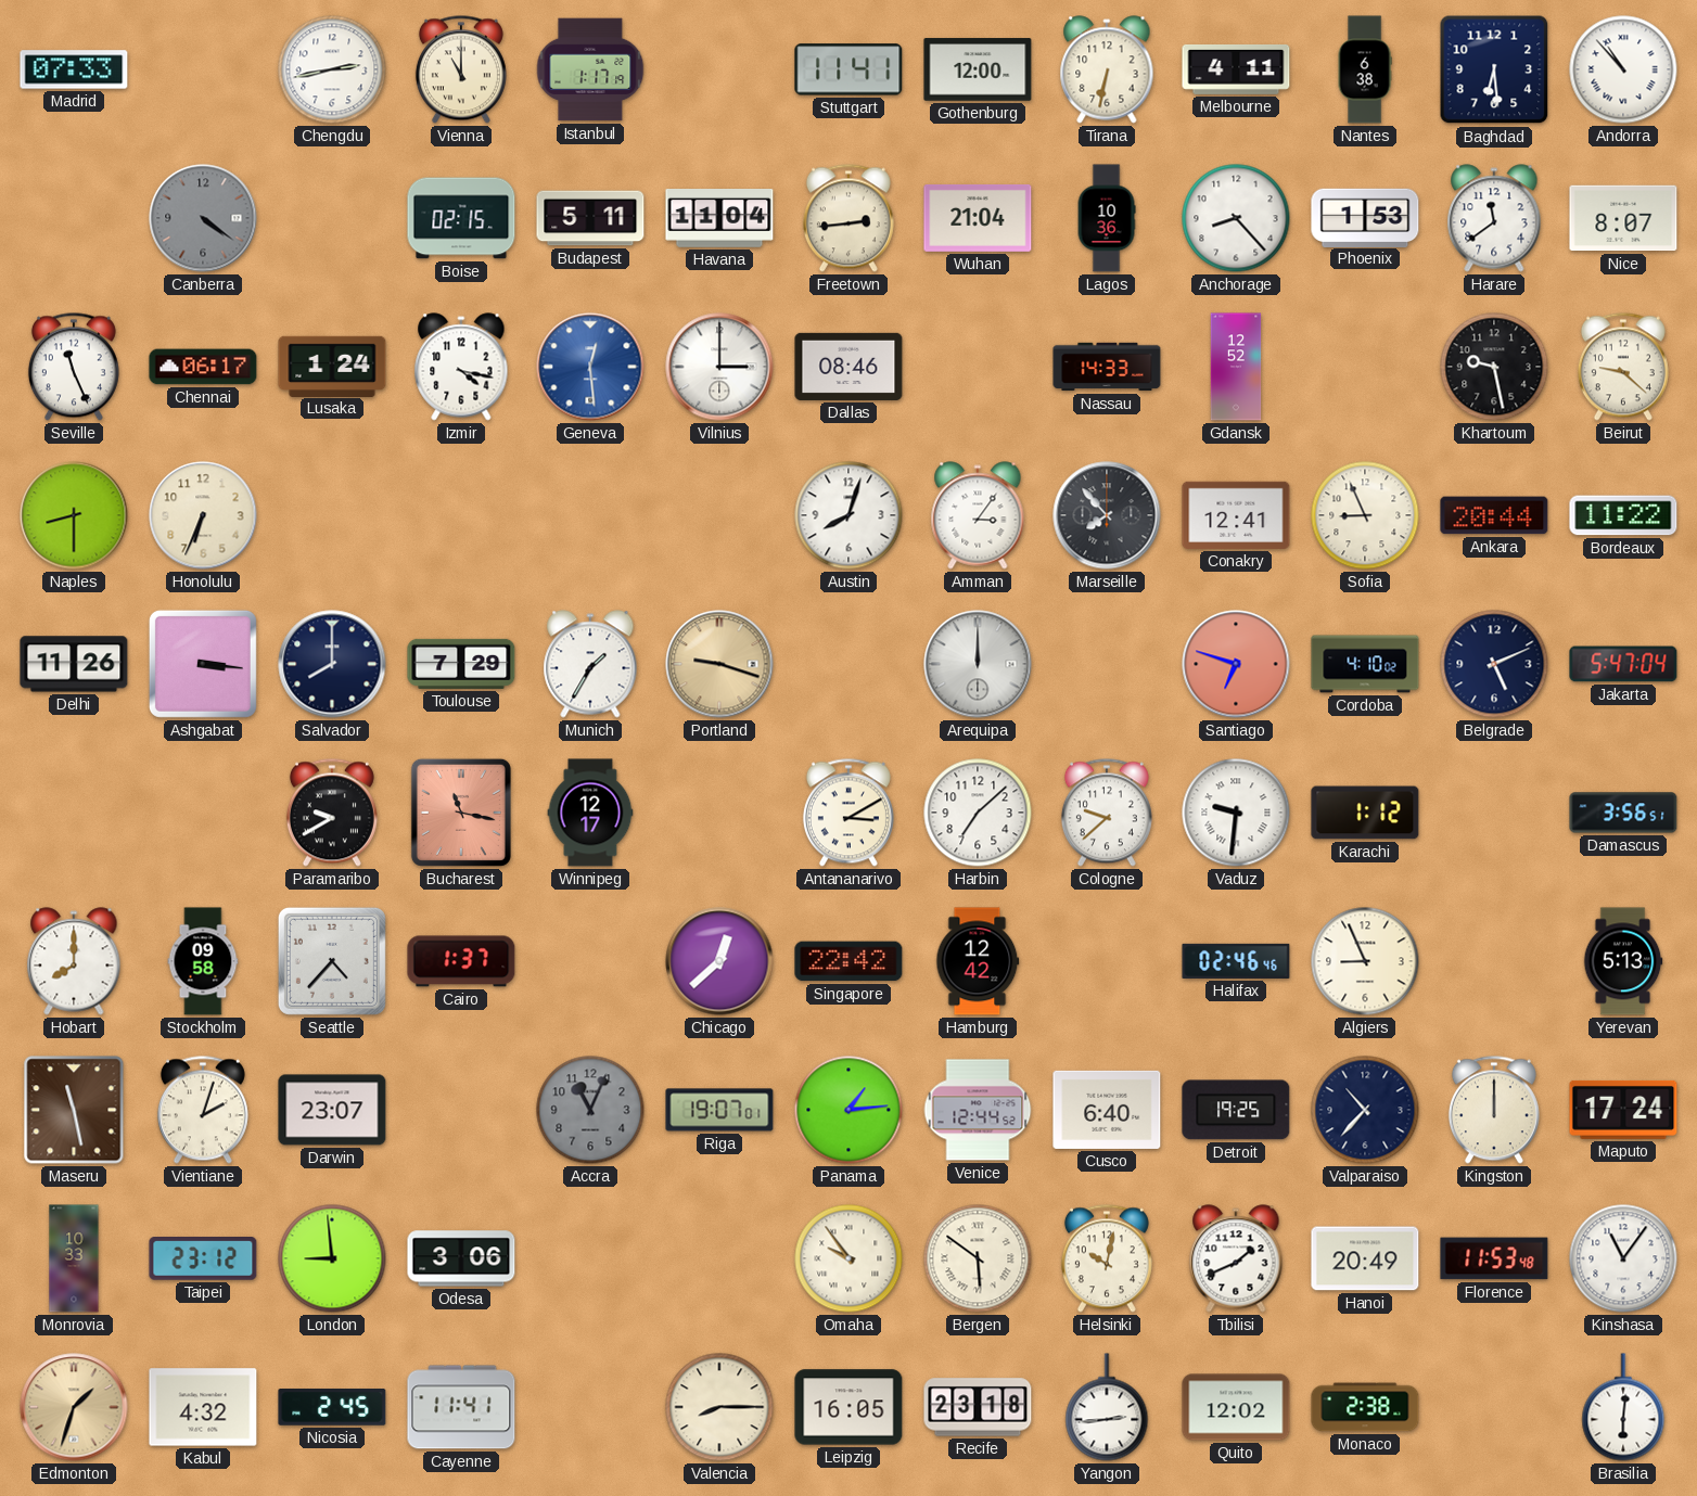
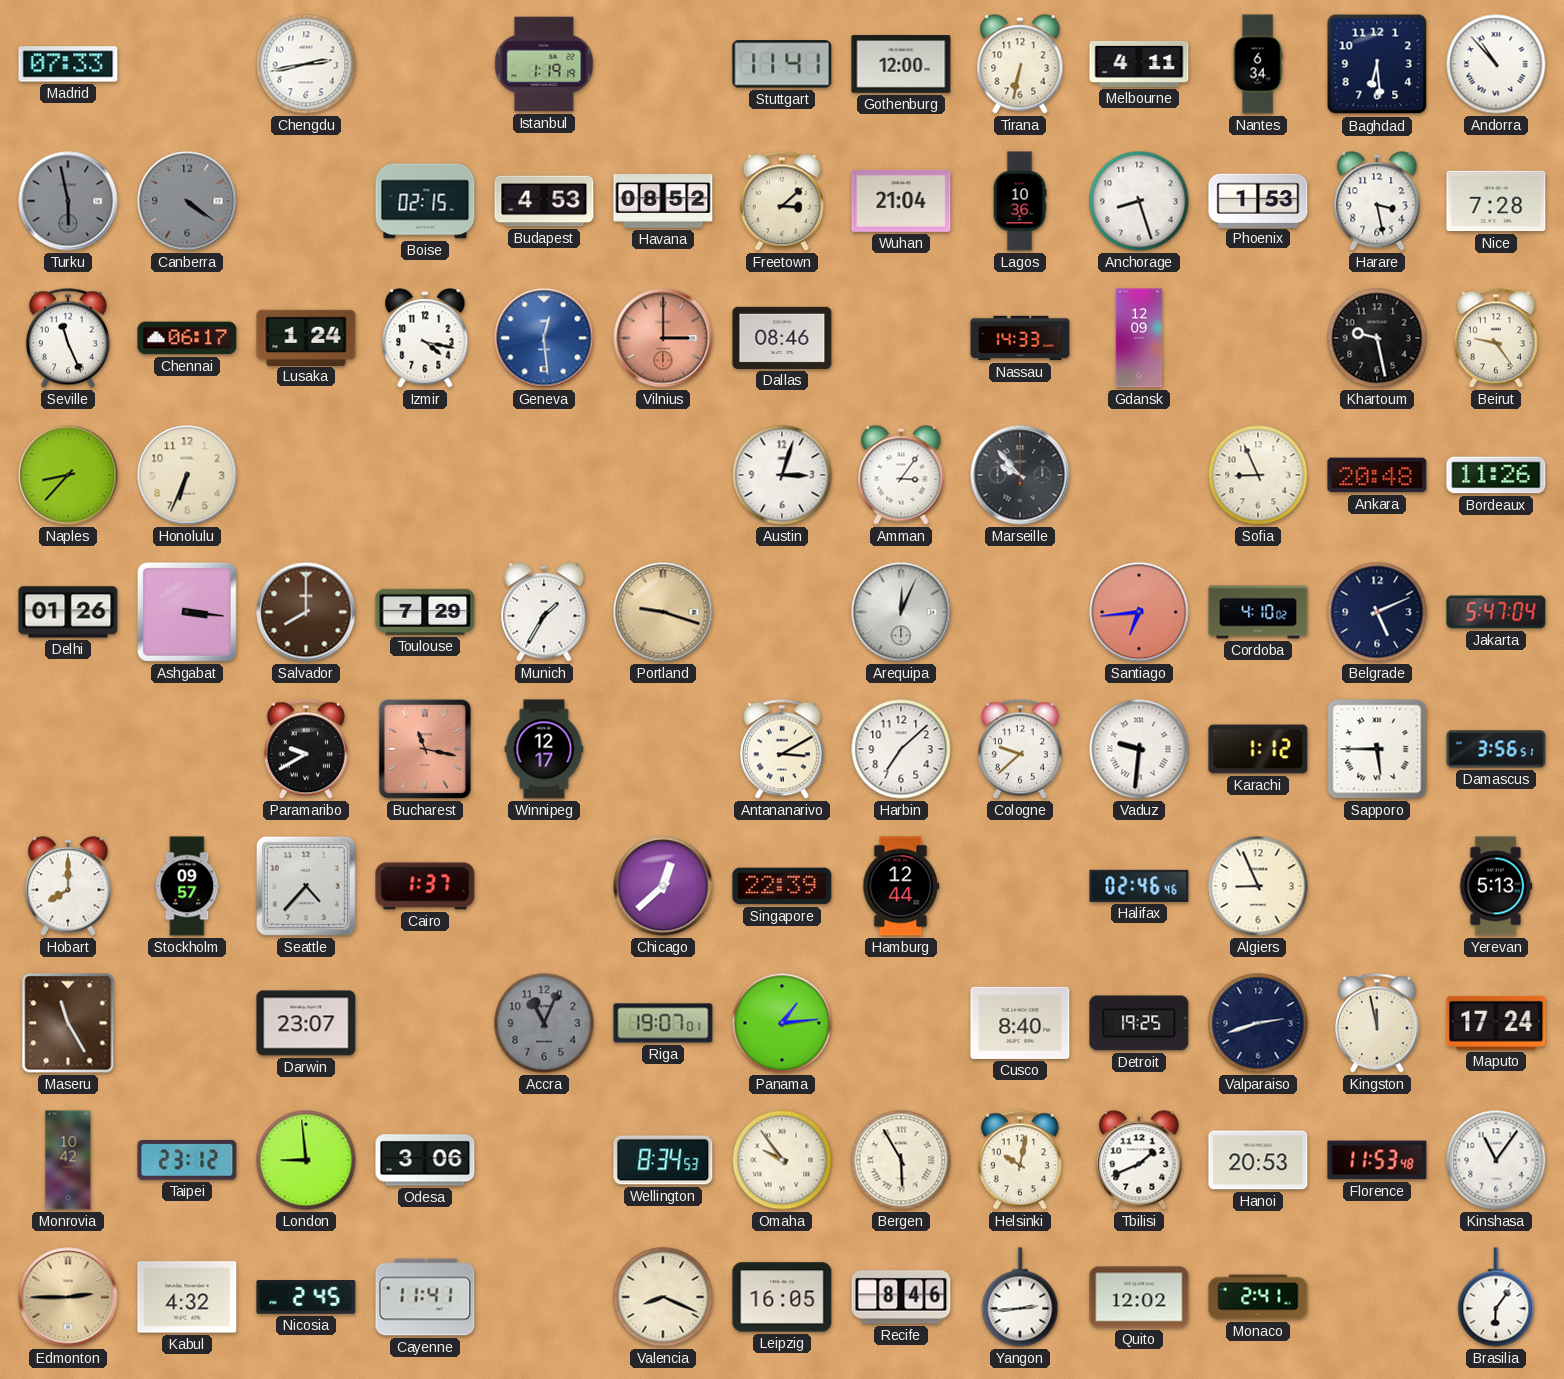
Vienna: 11:00 -> none
Istanbul: 1:17 -> 1:19
Nantes: 6:38 -> 6:34
Turku: none -> 5:58
Budapest: 5:11 -> 4:53
Havana: 11:04 -> 08:52
Freetown: 2:44 -> 3:08
Anchorage: 8:23 -> 8:27
Harare: 11:39 -> 3:28
Nice: 8:07 -> 7:28
Vilnius dial: white -> salmon
Gdansk: 12:52 -> 12:09
Beirut: 9:22 -> 9:24
Naples: 8:30 -> 8:37
Austin: 8:03 -> 3:03
Marseille: 7:53 -> 9:53
Conakry: 12:41 -> none
Ankara: 20:44 -> 20:48
Bordeaux: 11:22 -> 11:26
Delhi: 11:26 -> 01:26
Salvador dial: navy -> brown
Arequipa: 12:00 -> 12:04
Santiago: 6:48 -> 6:44
Sapporo: none -> 5:45
Stockholm: 09:58 -> 09:57
Singapore: 22:42 -> 22:39
Hamburg: 12:42 -> 12:44
Maseru: 11:28 -> 11:25
Vientiane: 2:03 -> none
Venice: 12:44 -> none
Cusco: 6:40 -> 8:40
Valparaiso: 10:37 -> 2:42
Kingston: 12:00 -> 11:58
Monrovia: 10:33 -> 10:42
Wellington: none -> 8:34
Bergen: 5:51 -> 5:55
Hanoi: 20:49 -> 20:53
Edmonton: 1:33 -> 2:45
Valencia: 8:15 -> 8:19
Recife: 23:18 -> 8:46
Monaco: 2:38 -> 2:41
Brasilia: 6:01 -> 6:06
